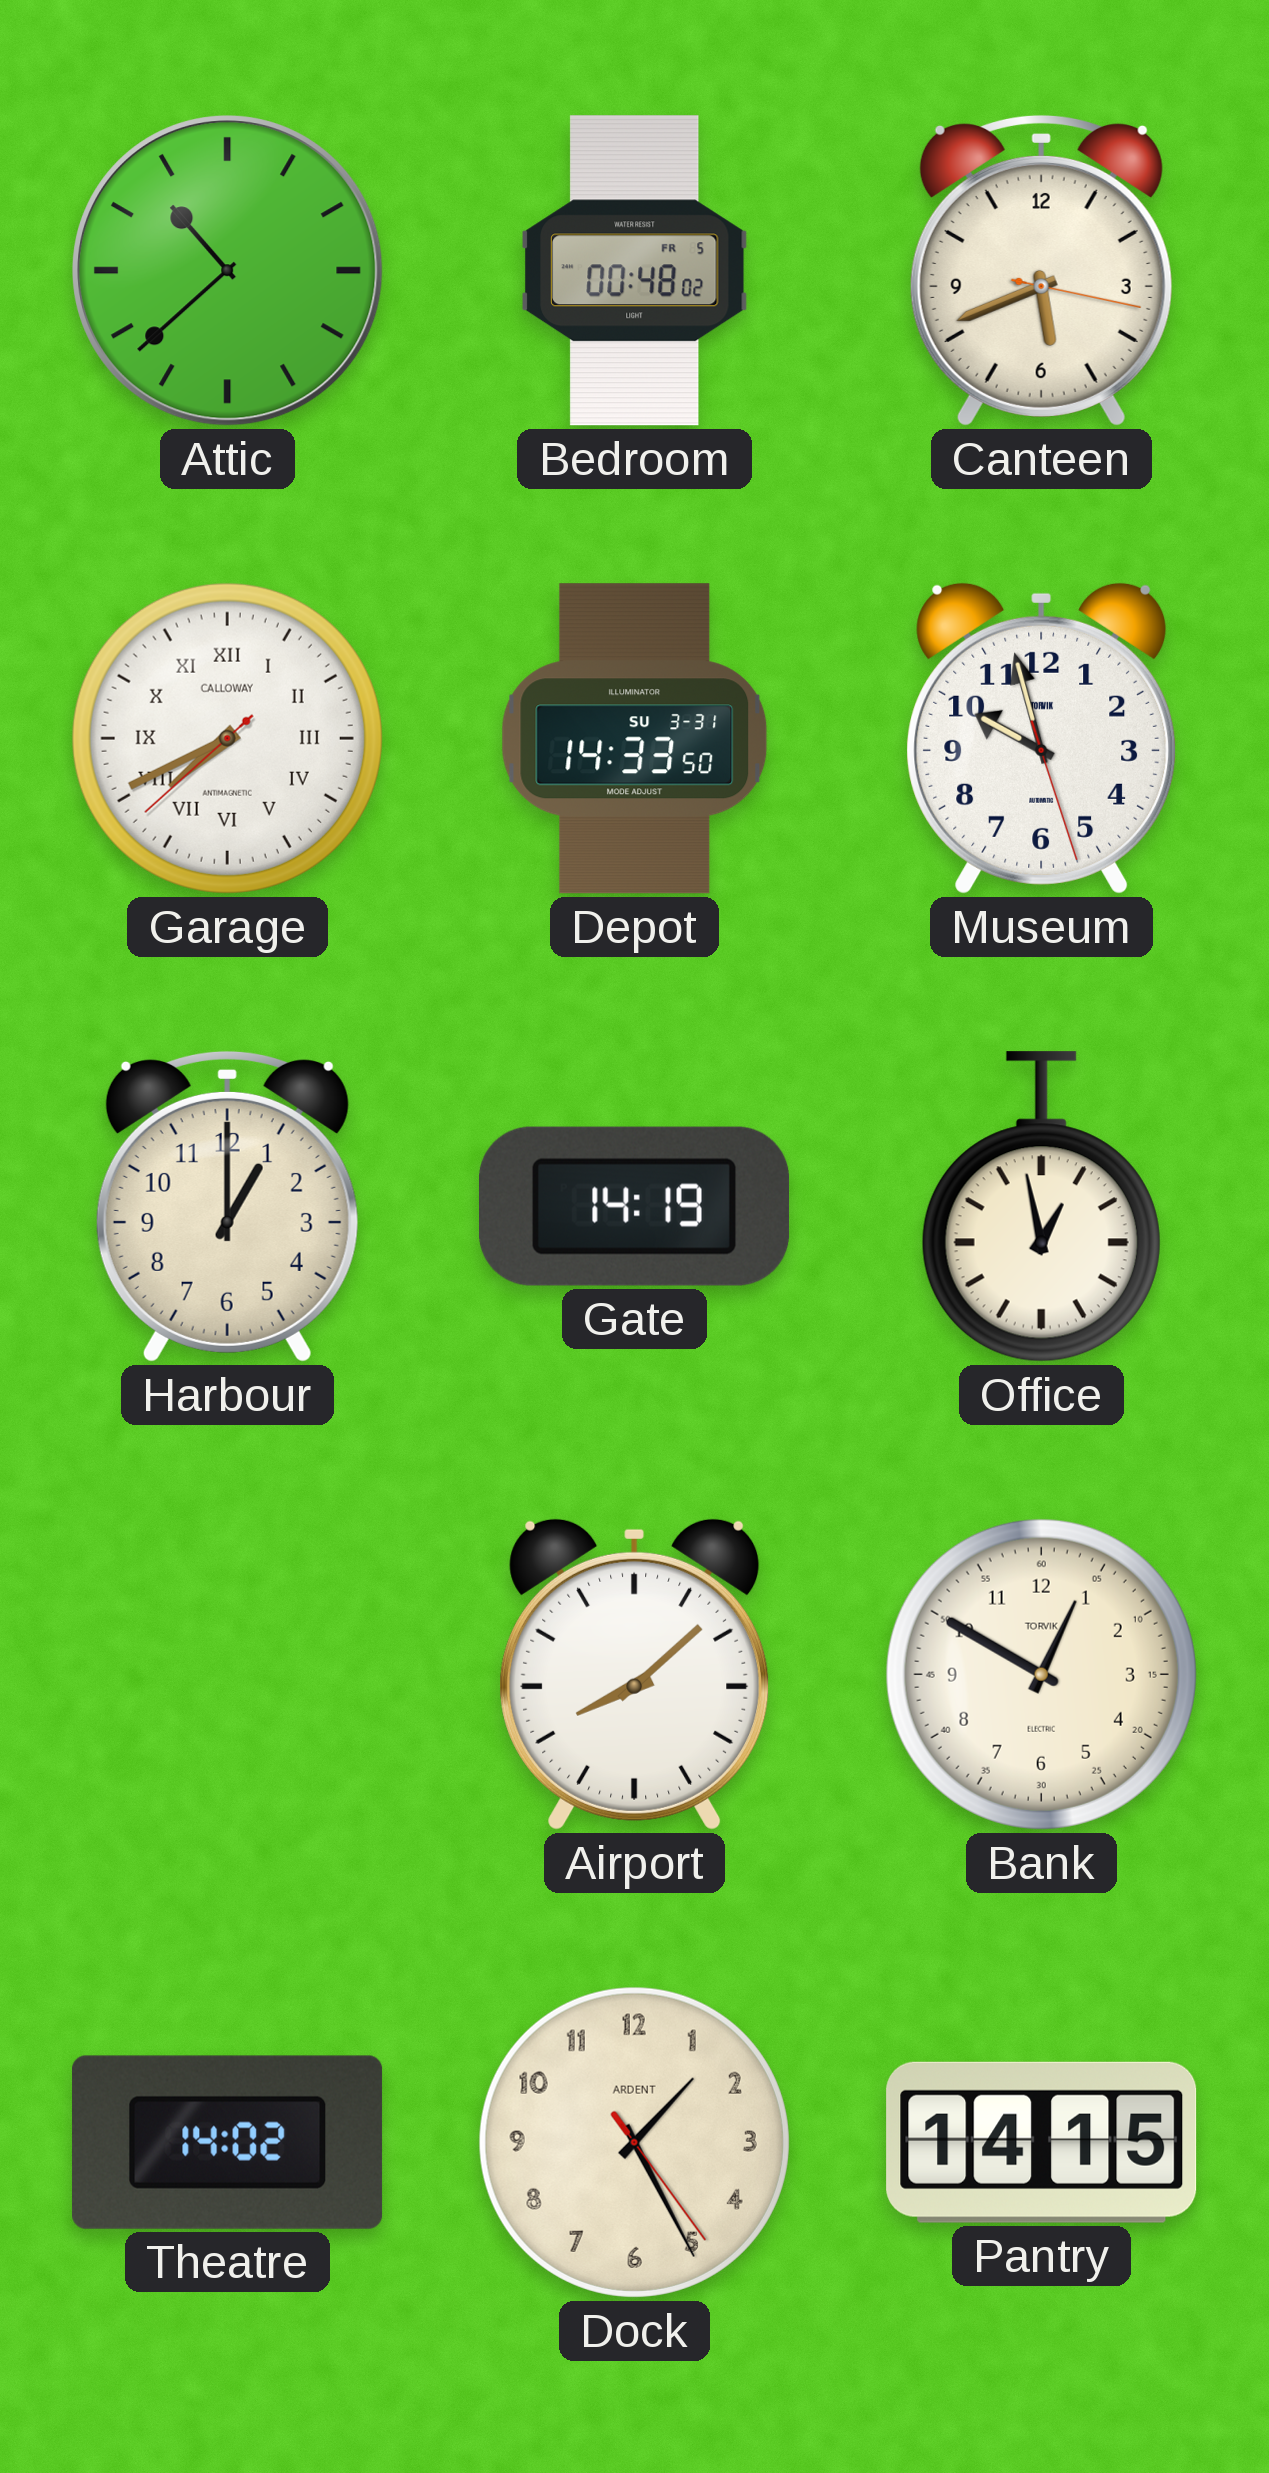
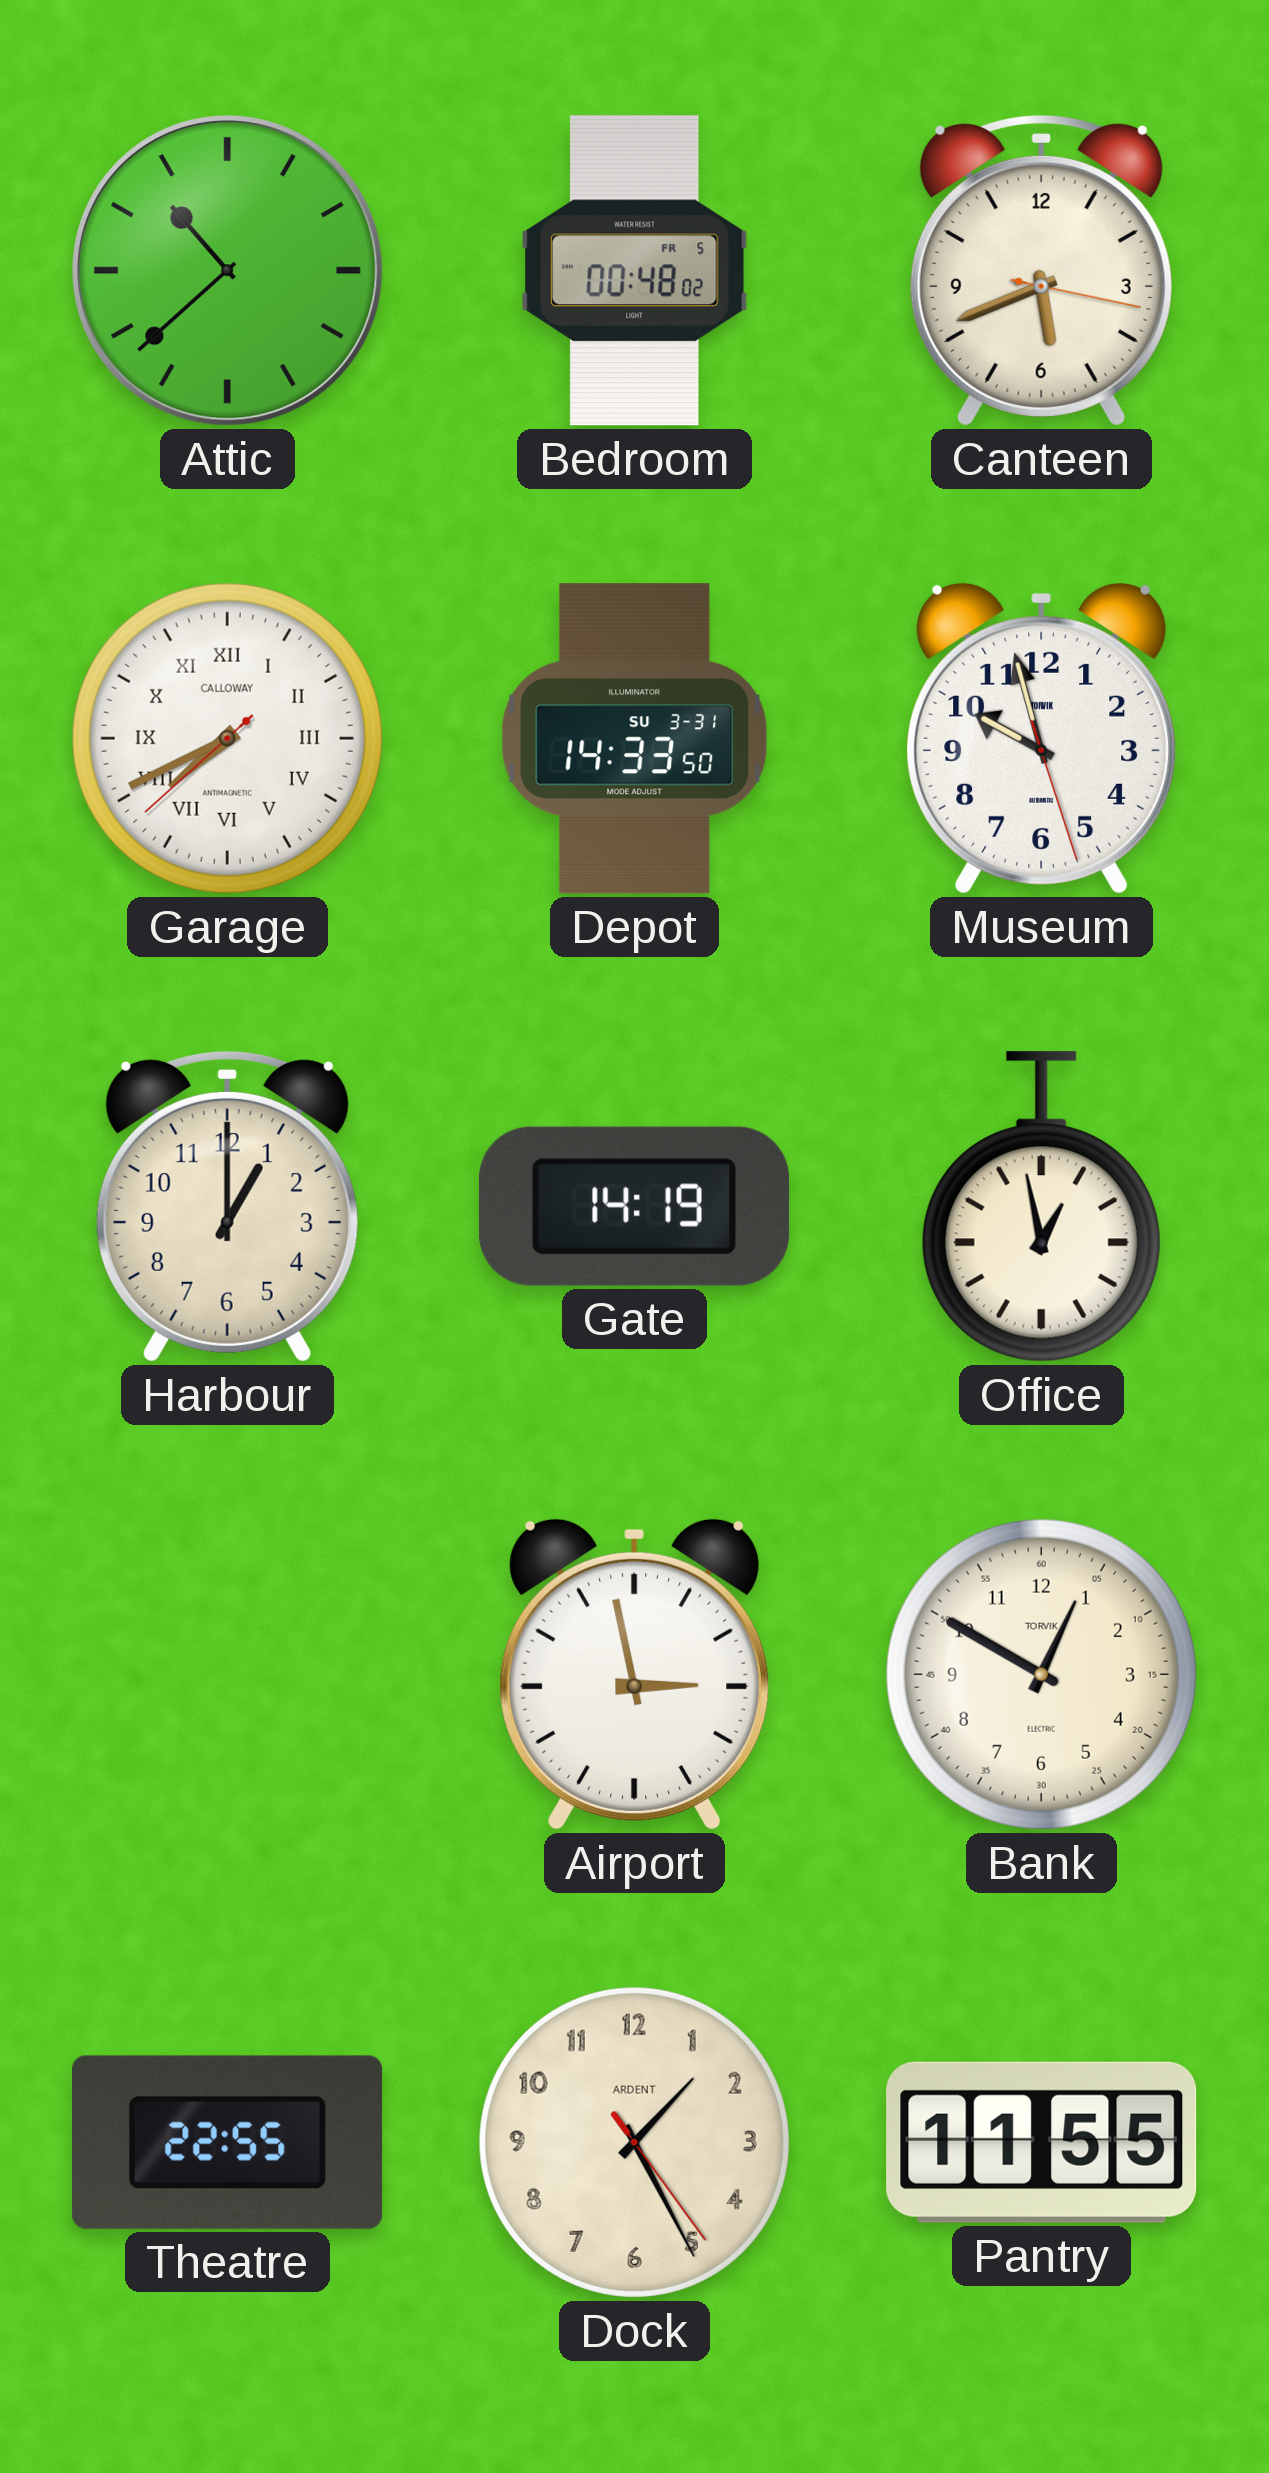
Airport: 8:08 -> 2:58
Theatre: 14:02 -> 22:55
Pantry: 14:15 -> 11:55
